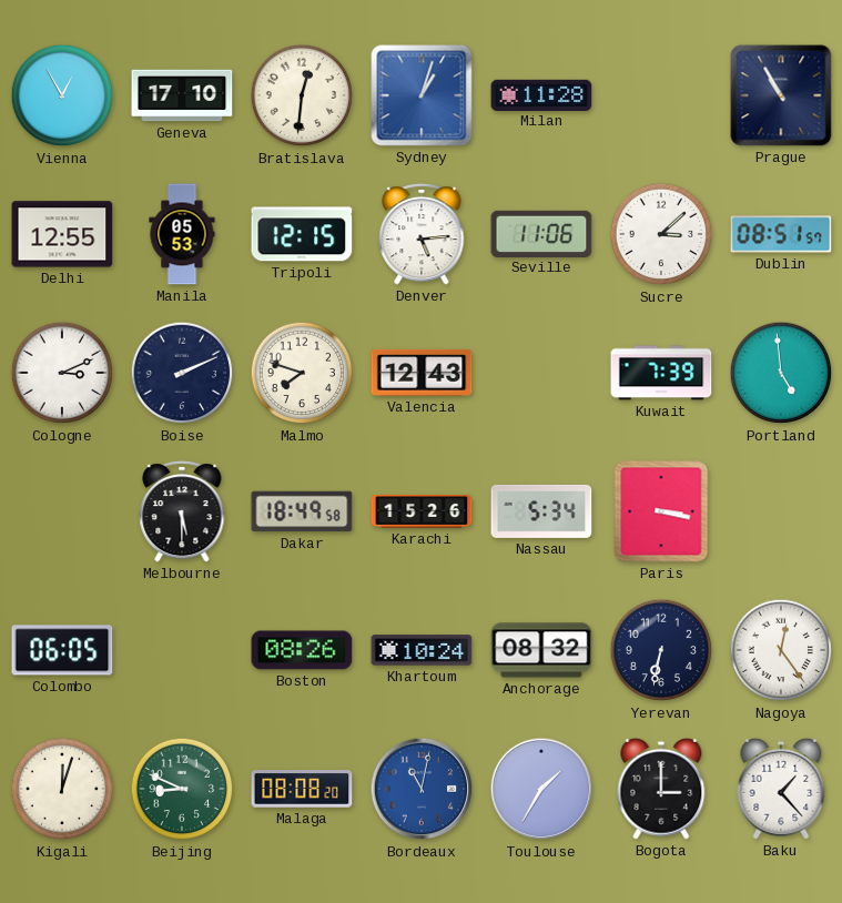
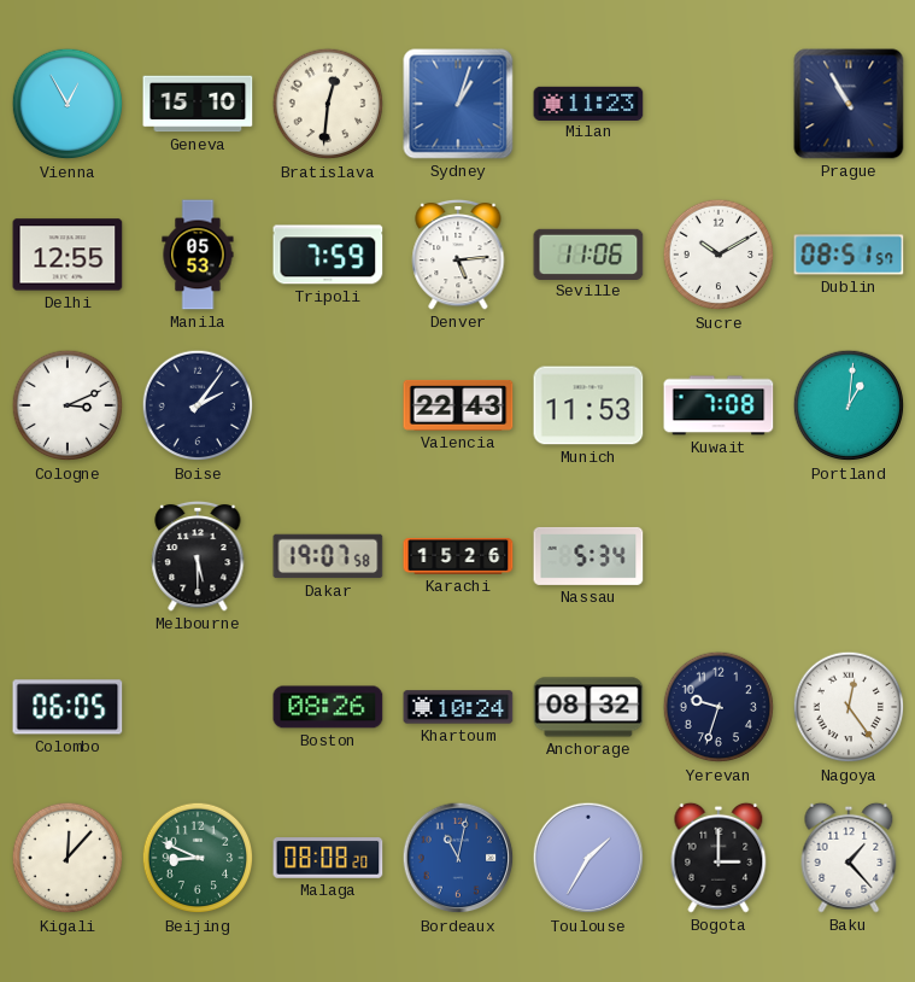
Geneva: 17:10 -> 15:10
Milan: 11:28 -> 11:23
Tripoli: 12:15 -> 7:59
Sucre: 3:08 -> 10:10
Boise: 2:11 -> 2:06
Malmo: 7:48 -> none
Valencia: 12:43 -> 22:43
Munich: none -> 11:53
Kuwait: 7:39 -> 7:08
Portland: 4:59 -> 1:01
Dakar: 18:49 -> 19:07
Paris: 3:17 -> none
Yerevan: 6:32 -> 9:33
Kigali: 12:03 -> 12:07
